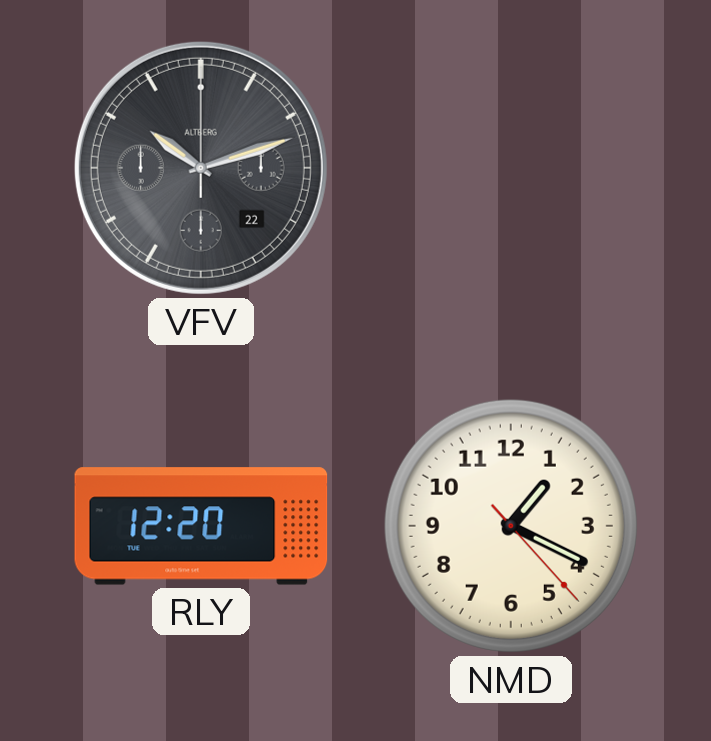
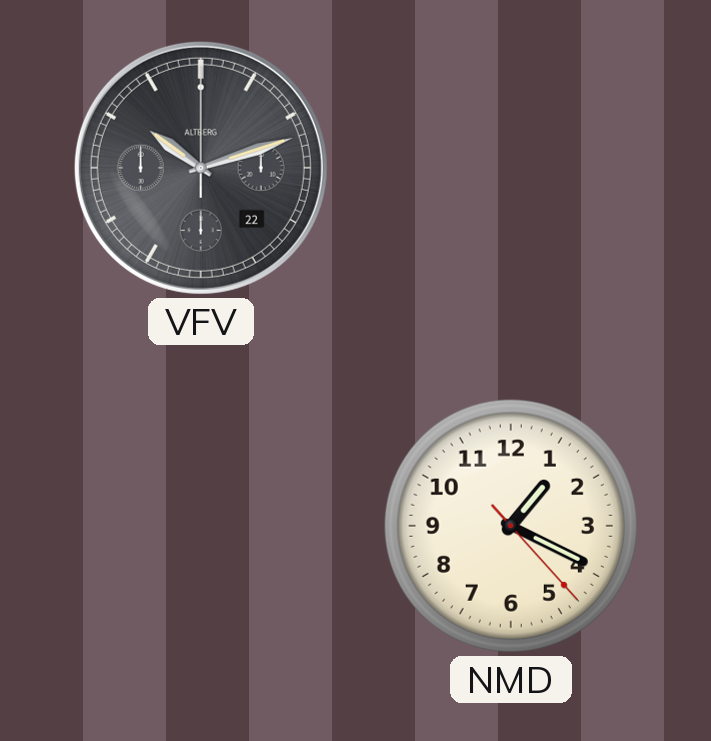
RLY: 12:20 -> none
